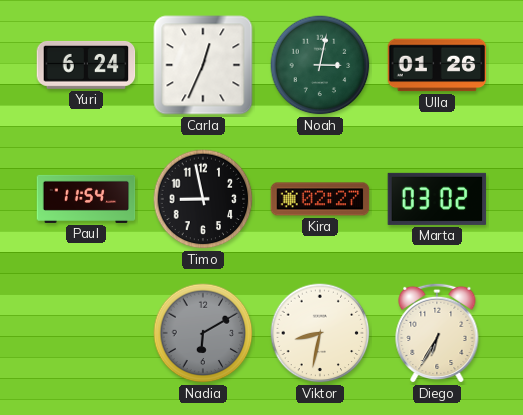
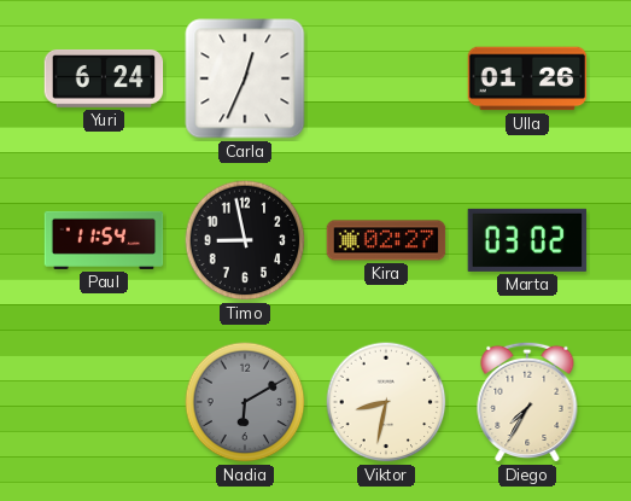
Noah: 3:02 -> none
Diego: 6:35 -> 7:35
